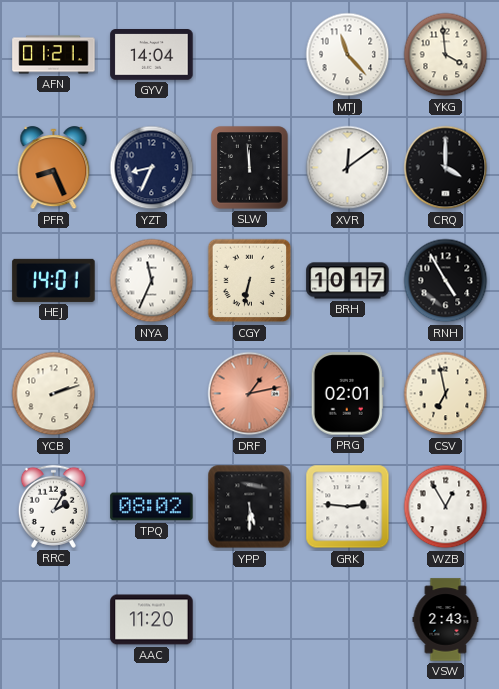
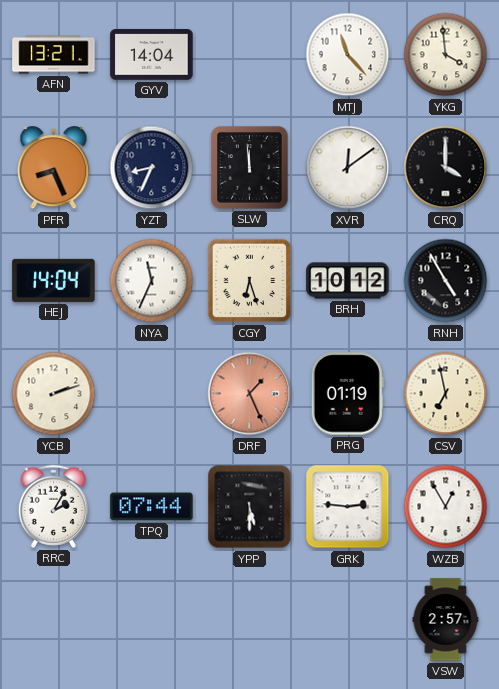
AFN: 01:21 -> 13:21
HEJ: 14:01 -> 14:04
CGY: 6:32 -> 6:27
BRH: 10:17 -> 10:12
DRF: 1:13 -> 1:26
PRG: 02:01 -> 01:19
TPQ: 08:02 -> 07:44
AAC: 11:20 -> none
VSW: 2:43 -> 2:57
